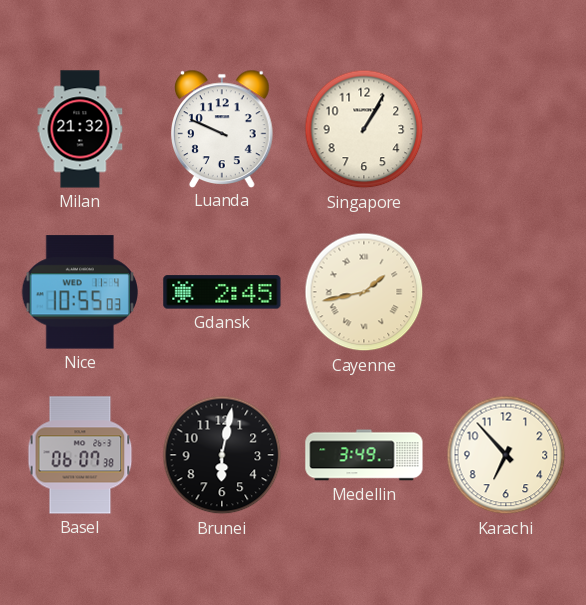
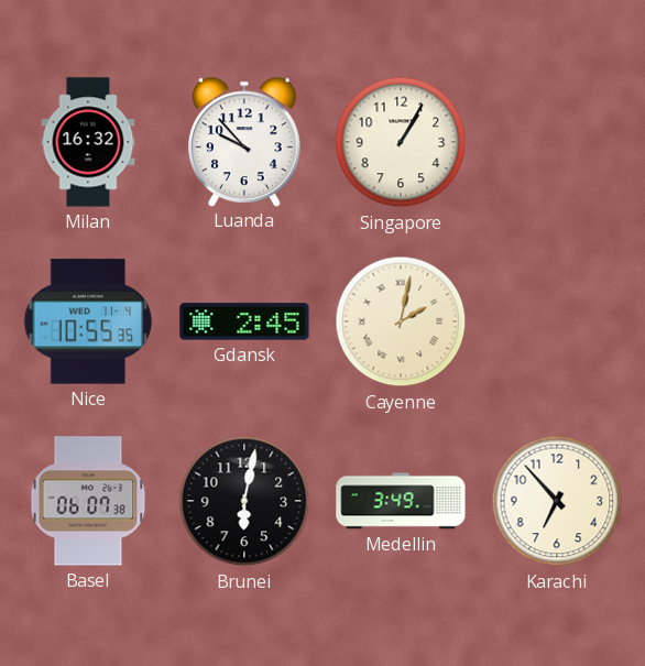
Milan: 21:32 -> 16:32
Luanda: 9:49 -> 9:53
Nice: 10:55:03 -> 10:55:35
Cayenne: 1:43 -> 2:02
